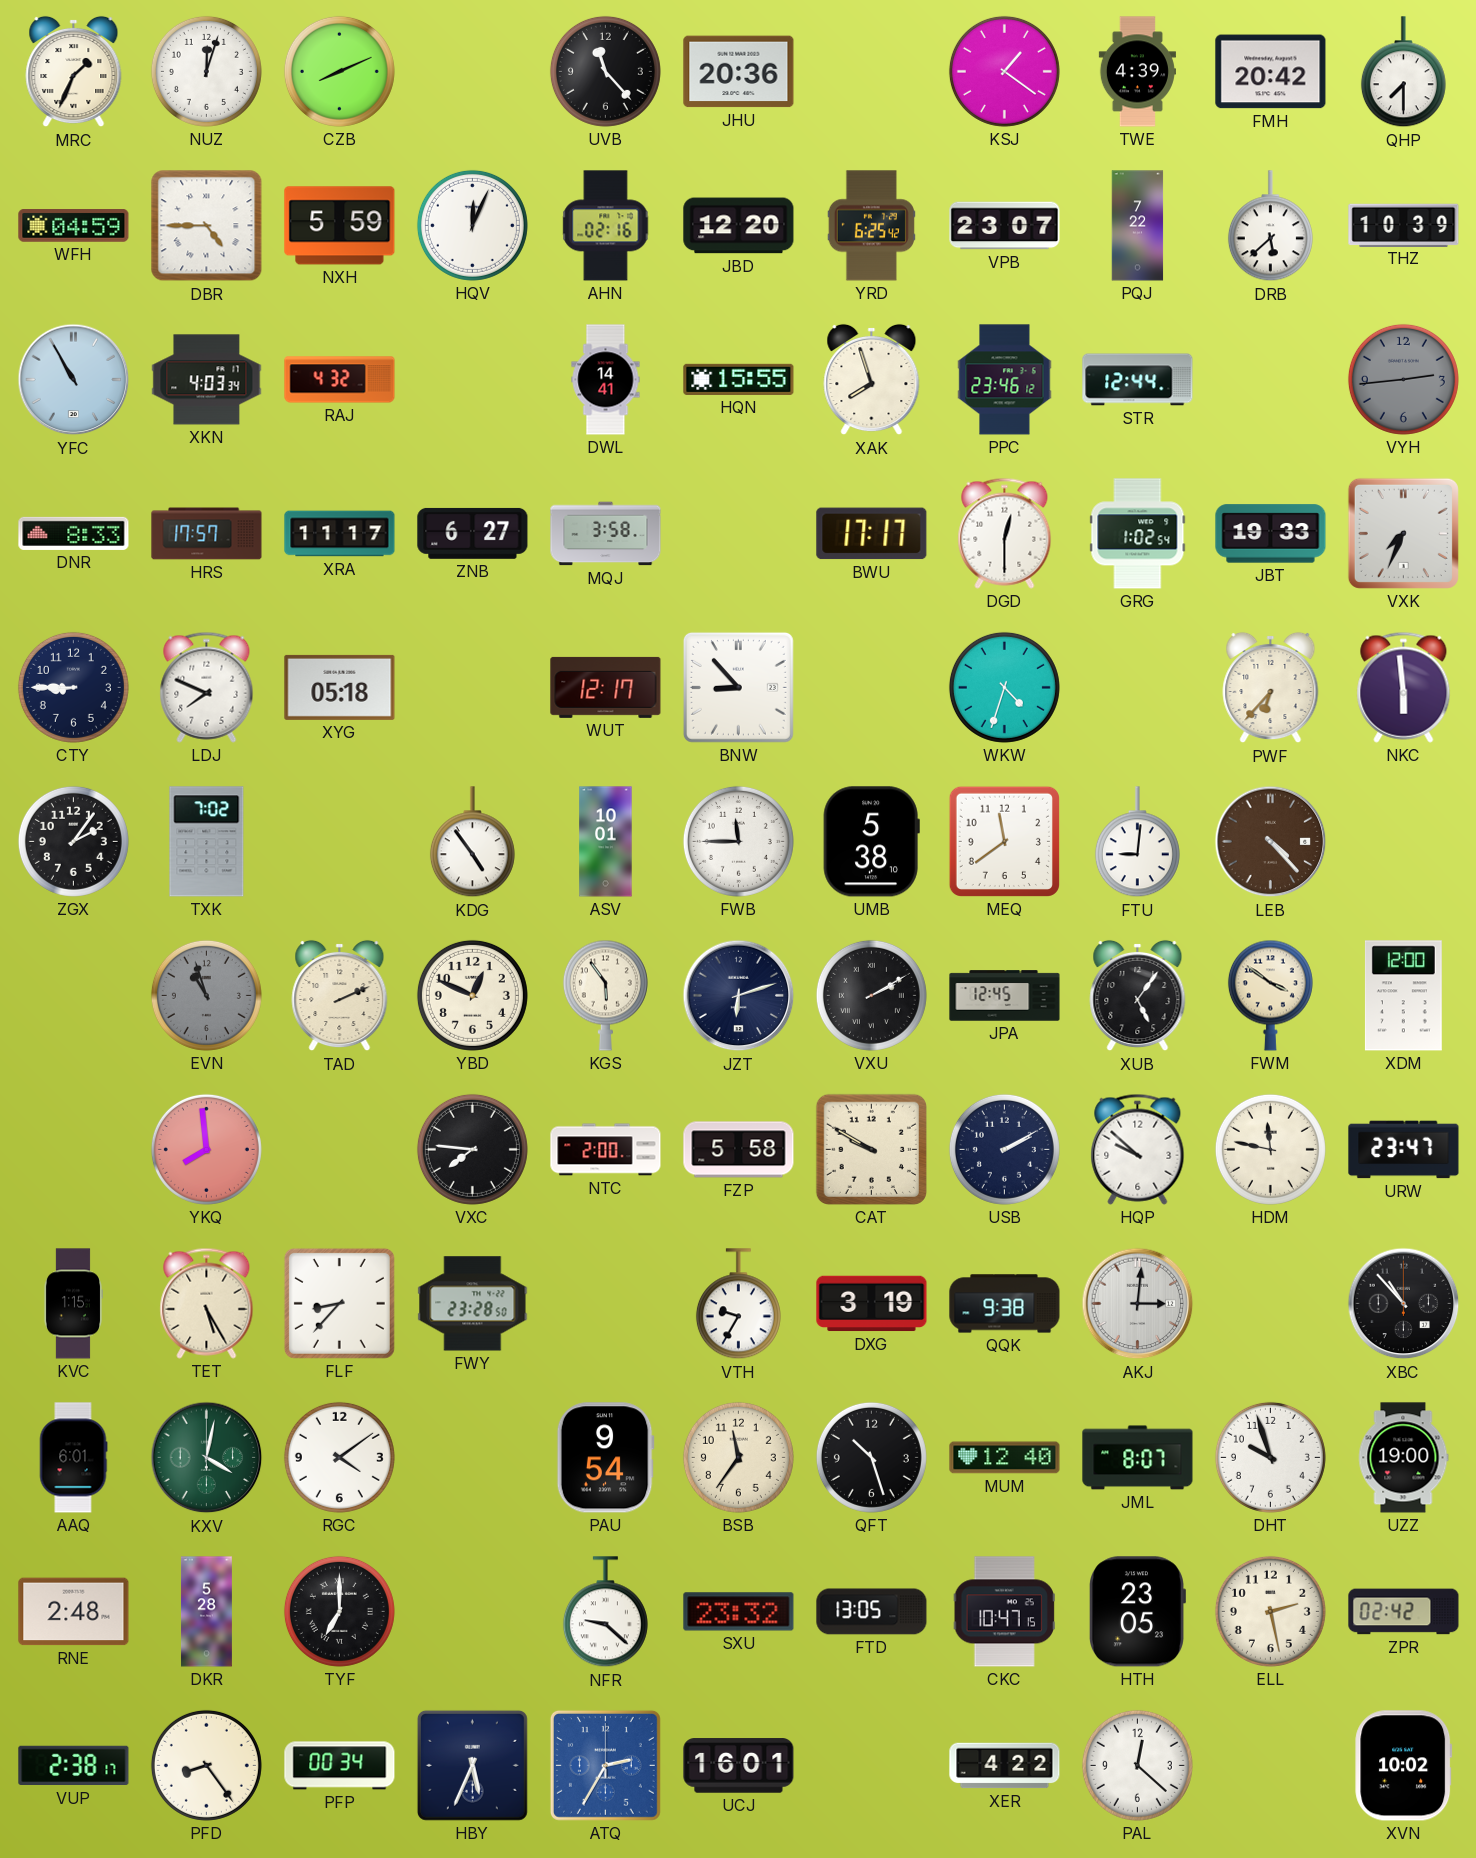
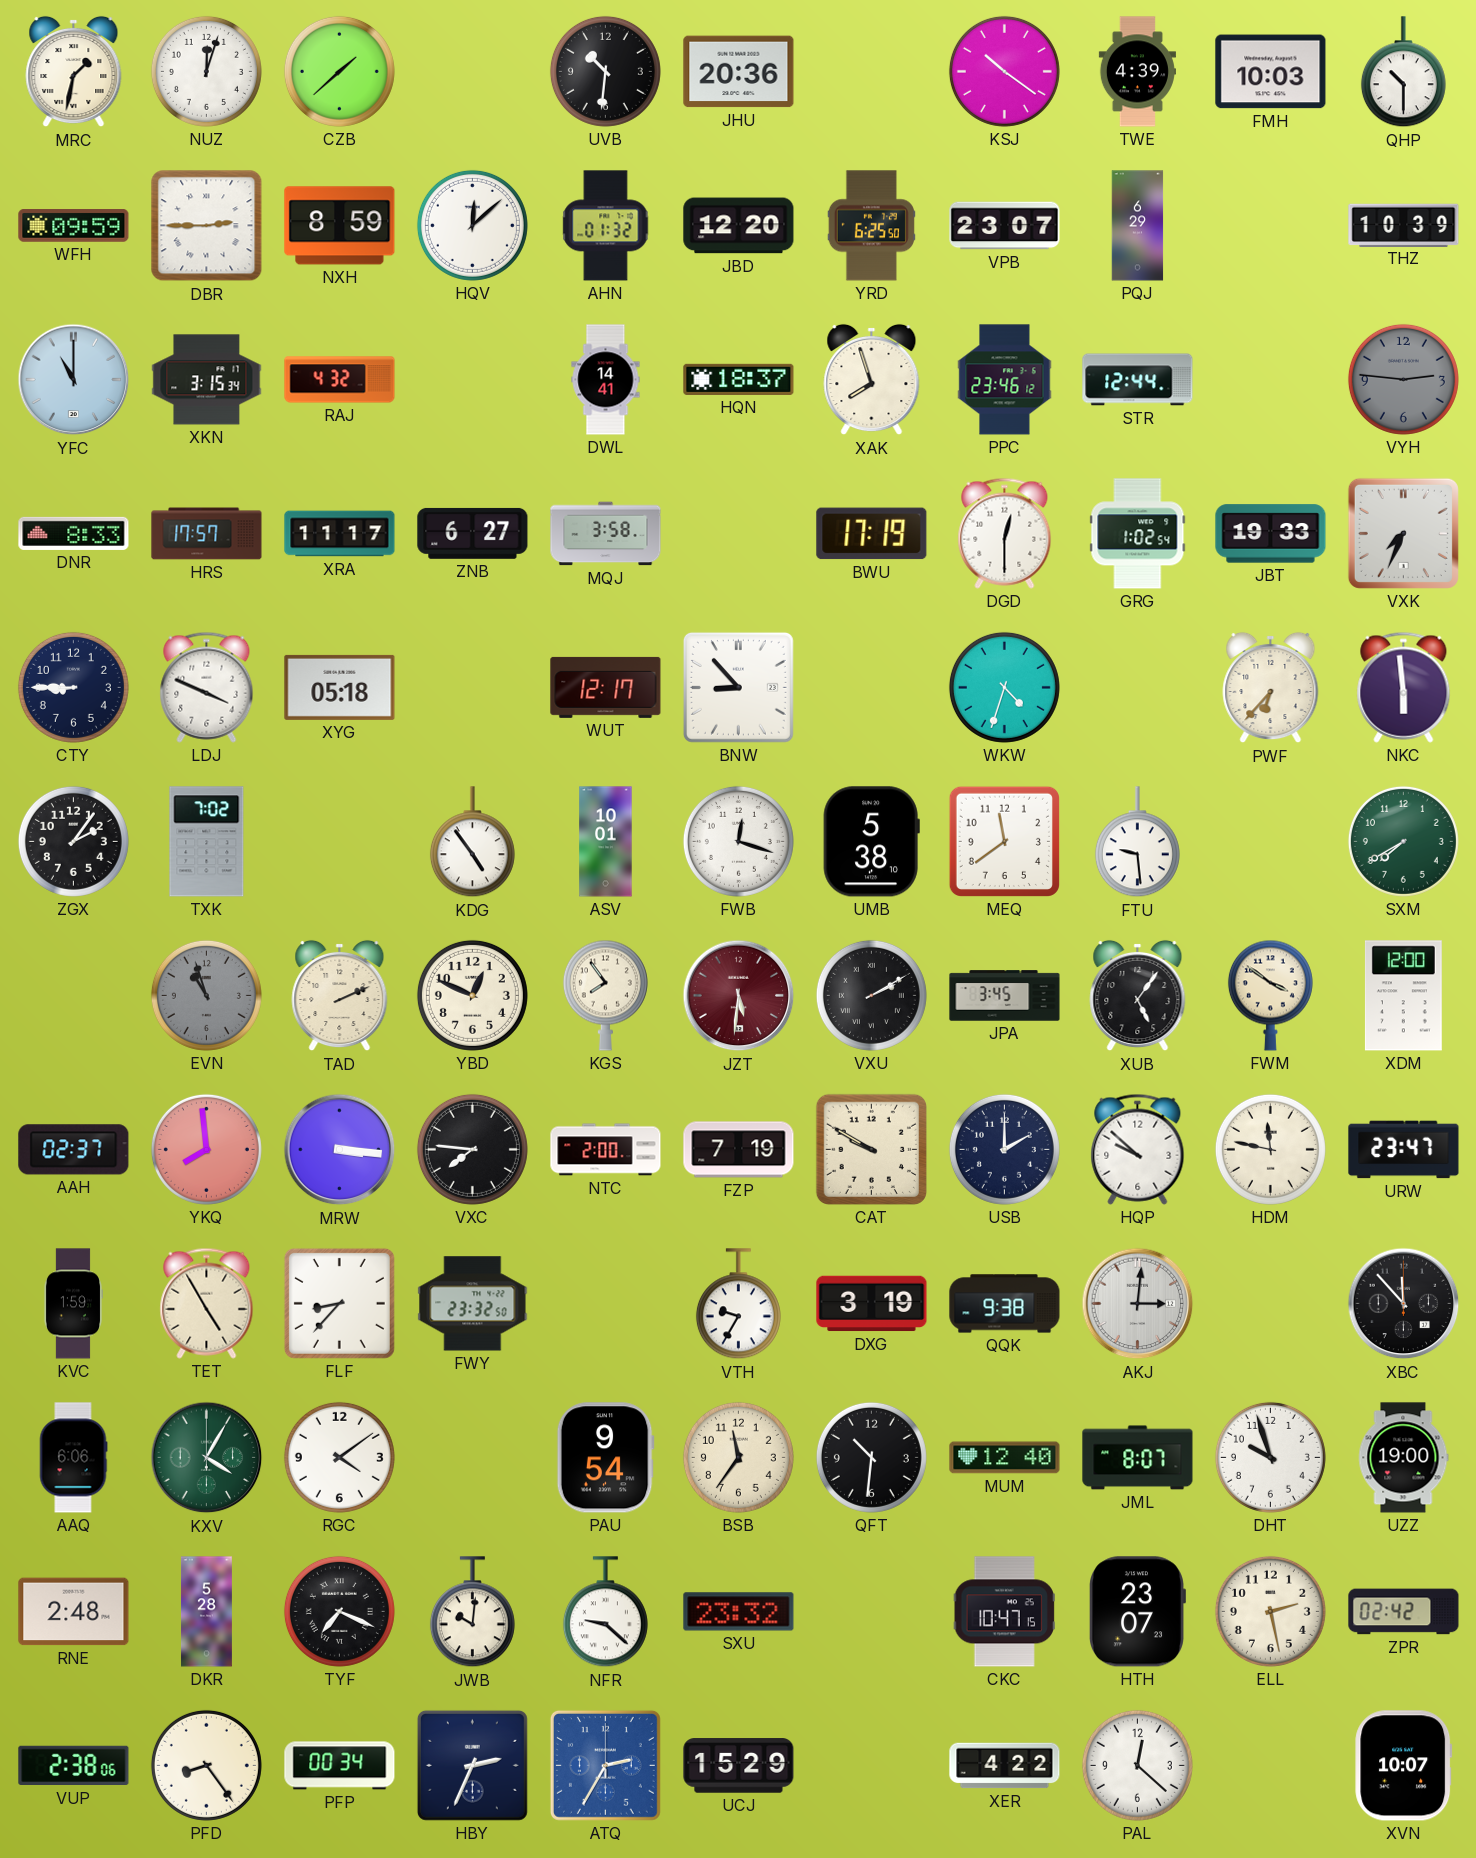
MRC: 1:34 -> 1:32
CZB: 8:11 -> 1:38
UVB: 11:23 -> 10:31
KSJ: 1:21 -> 10:21
FMH: 20:42 -> 10:03
QHP: 7:30 -> 10:30
WFH: 04:59 -> 09:59
DBR: 4:45 -> 2:45
NXH: 5:59 -> 8:59
HQV: 12:04 -> 12:08
AHN: 02:16 -> 01:32
YRD: 6:25:42 -> 6:25:50
PQJ: 7:22 -> 6:29
DRB: 5:38 -> none
YFC: 10:55 -> 11:00
XKN: 4:03 -> 3:15
HQN: 15:55 -> 18:37
VYH: 2:44 -> 2:46
BWU: 17:17 -> 17:19
LDJ: 7:49 -> 3:49
FWB: 11:45 -> 12:18
FTU: 9:01 -> 9:29
LEB: 4:23 -> none
SXM: none -> 7:40
KGS: 5:54 -> 7:54
JZT: 6:12 -> 5:31
JZT dial: navy -> burgundy
JPA: 12:45 -> 3:45
AAH: none -> 02:37
MRW: none -> 3:16
FZP: 5:58 -> 7:19
USB: 2:10 -> 2:00
KVC: 1:15 -> 1:59
TET: 5:25 -> 4:55
FWY: 23:28 -> 23:32
XBC: 10:53 -> 11:53
AAQ: 6:01 -> 6:06
KXV: 4:02 -> 4:05
QFT: 10:27 -> 10:31
TYF: 7:00 -> 7:19
JWB: none -> 10:01
FTD: 13:05 -> none
HTH: 23:05 -> 23:07
VUP: 2:38:17 -> 2:38:06
HBY: 5:34 -> 2:34
UCJ: 16:01 -> 15:29
XVN: 10:02 -> 10:07
